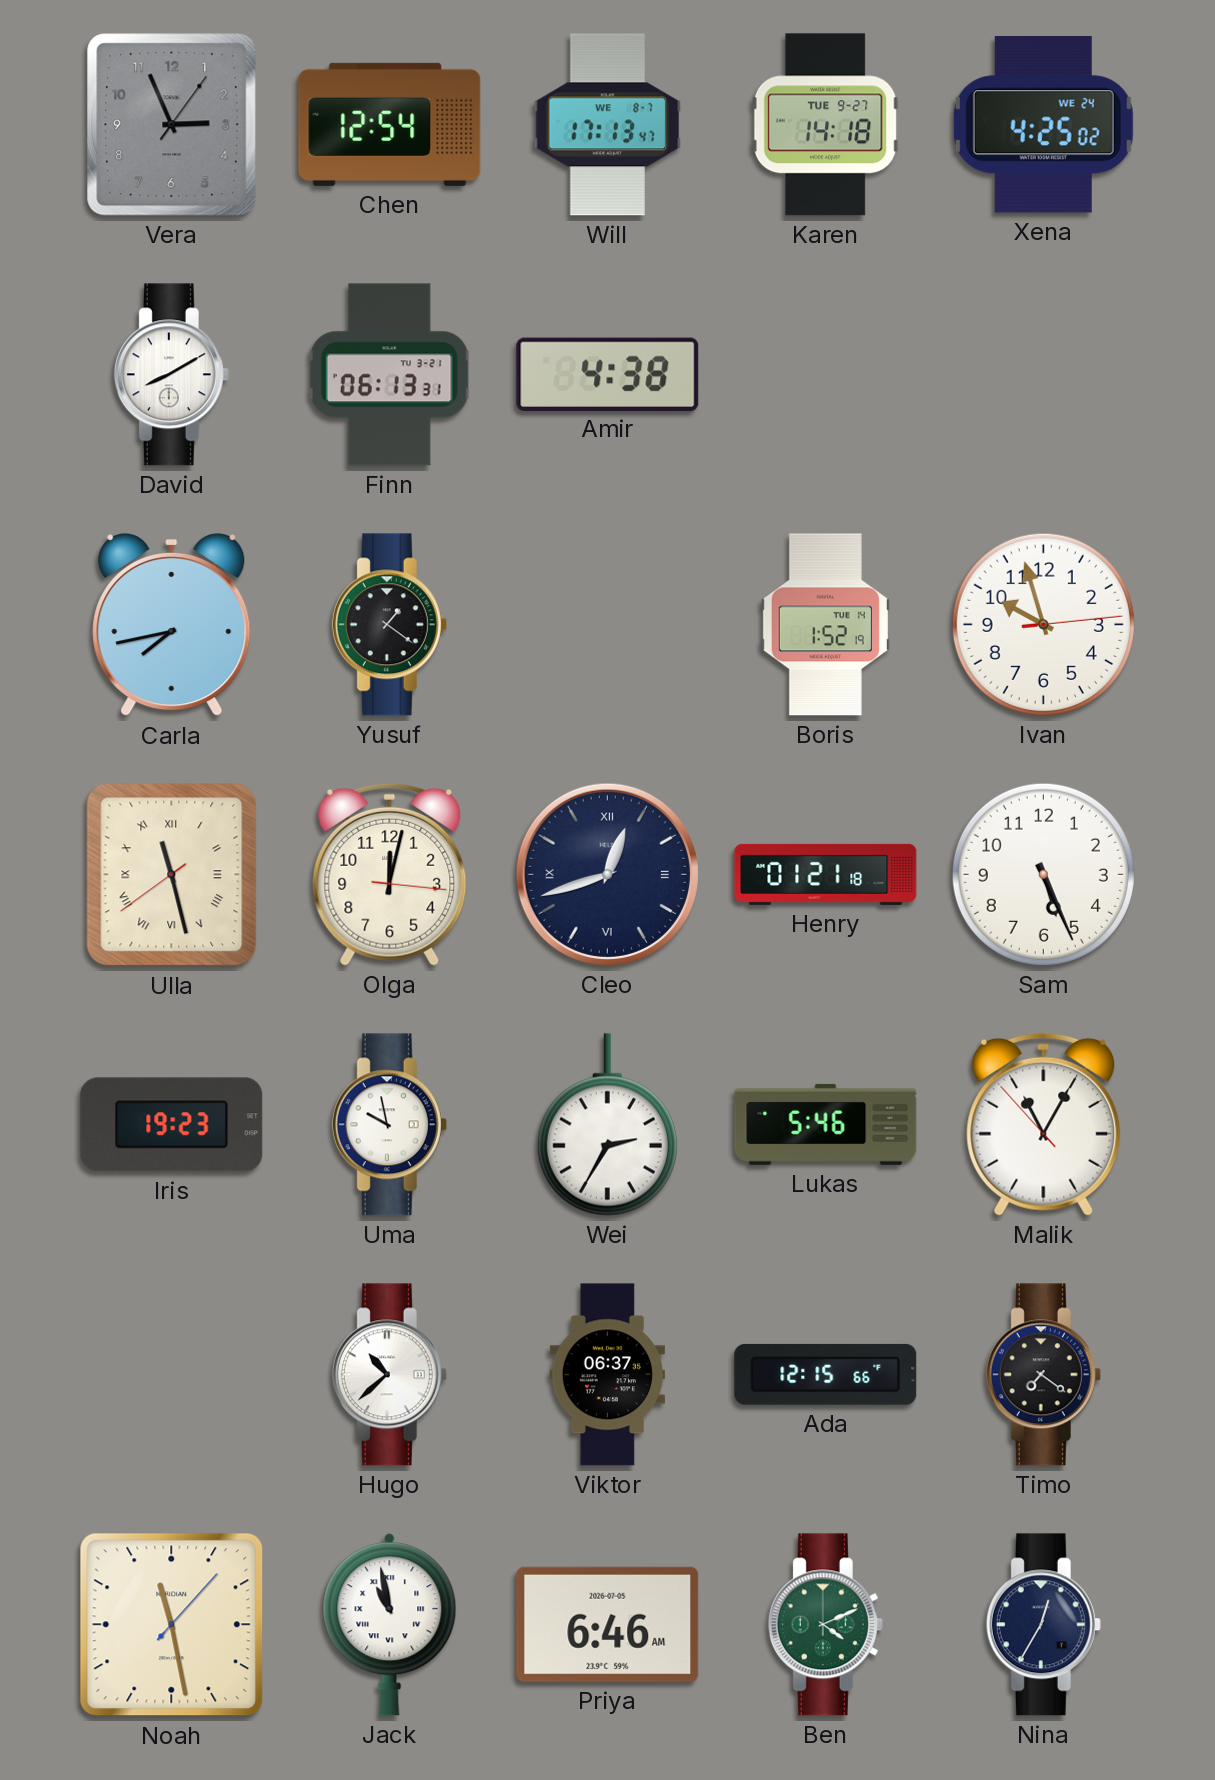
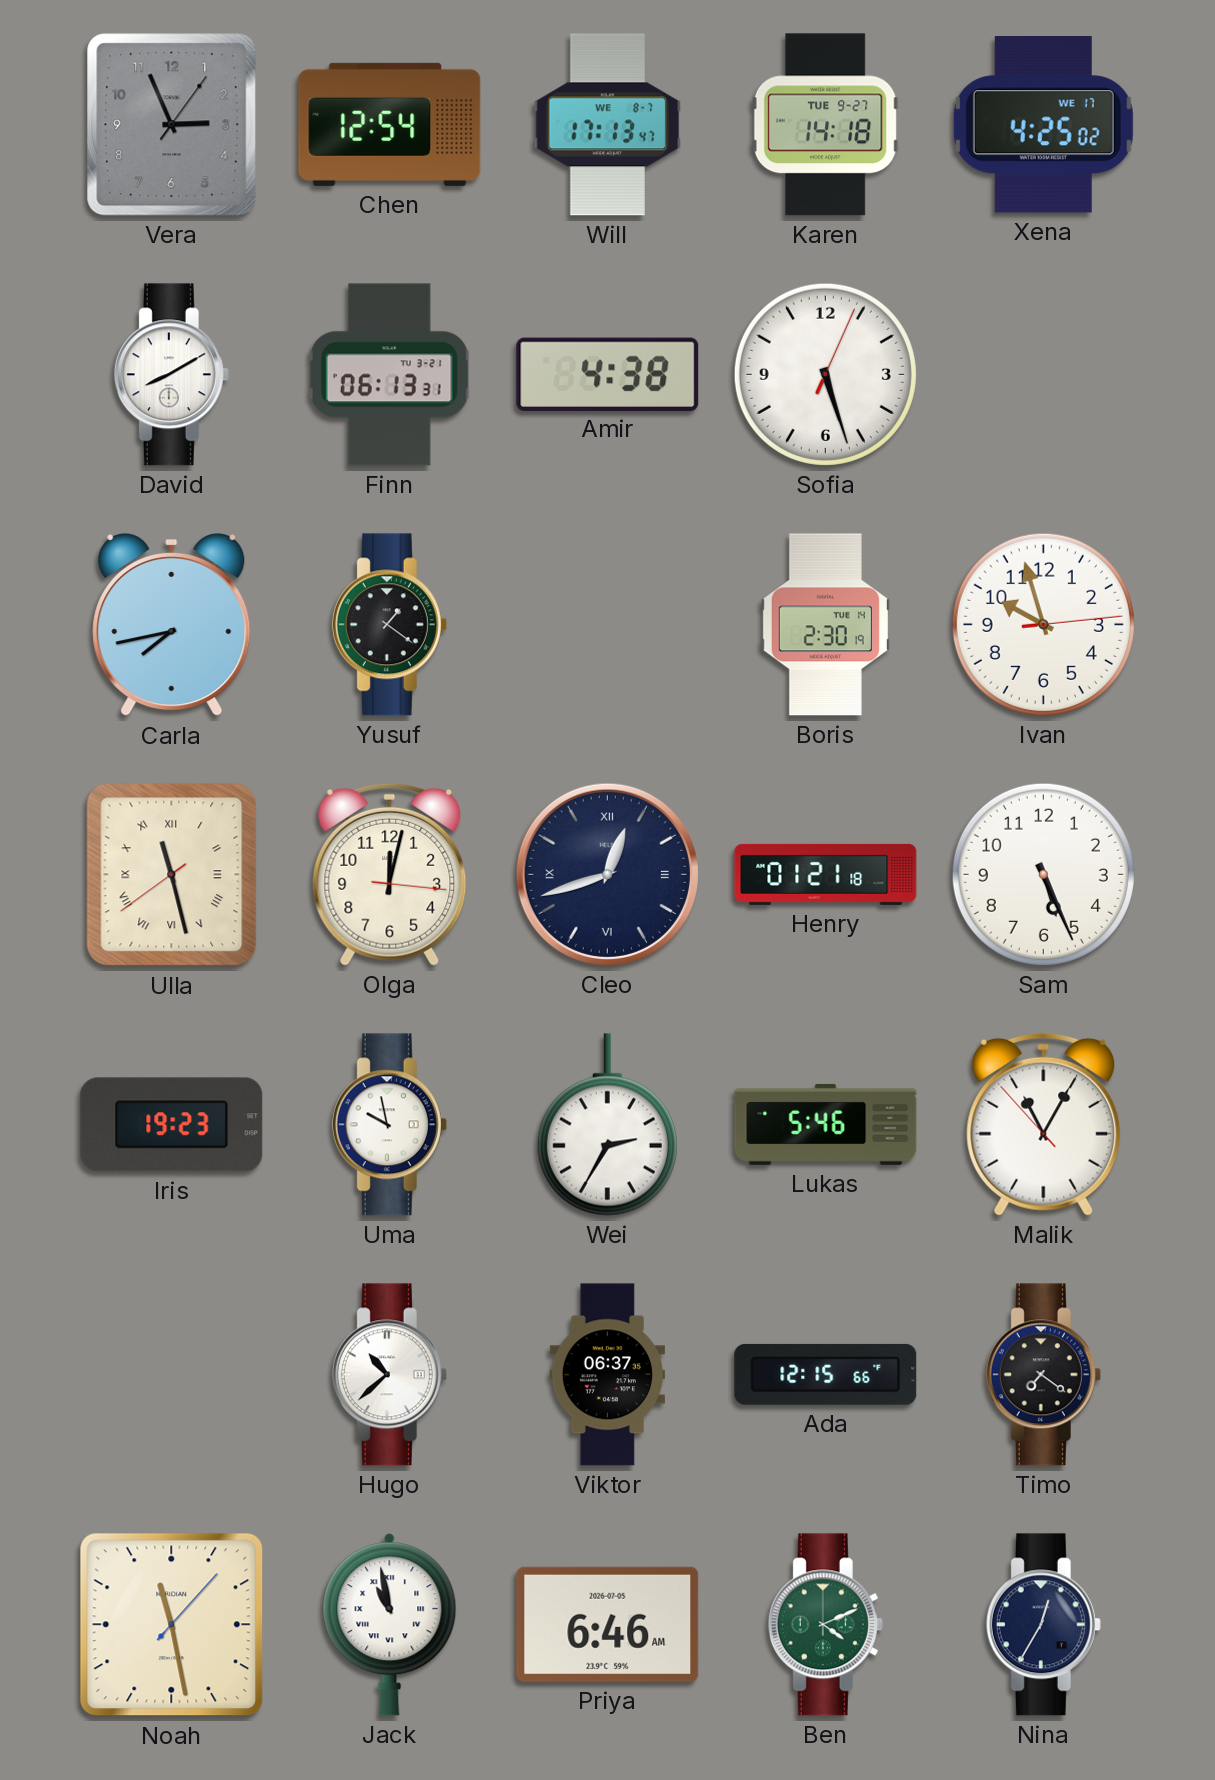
Xena date: WE 24 -> WE 17
Sofia: none -> 5:27
Boris: 1:52 -> 2:30
